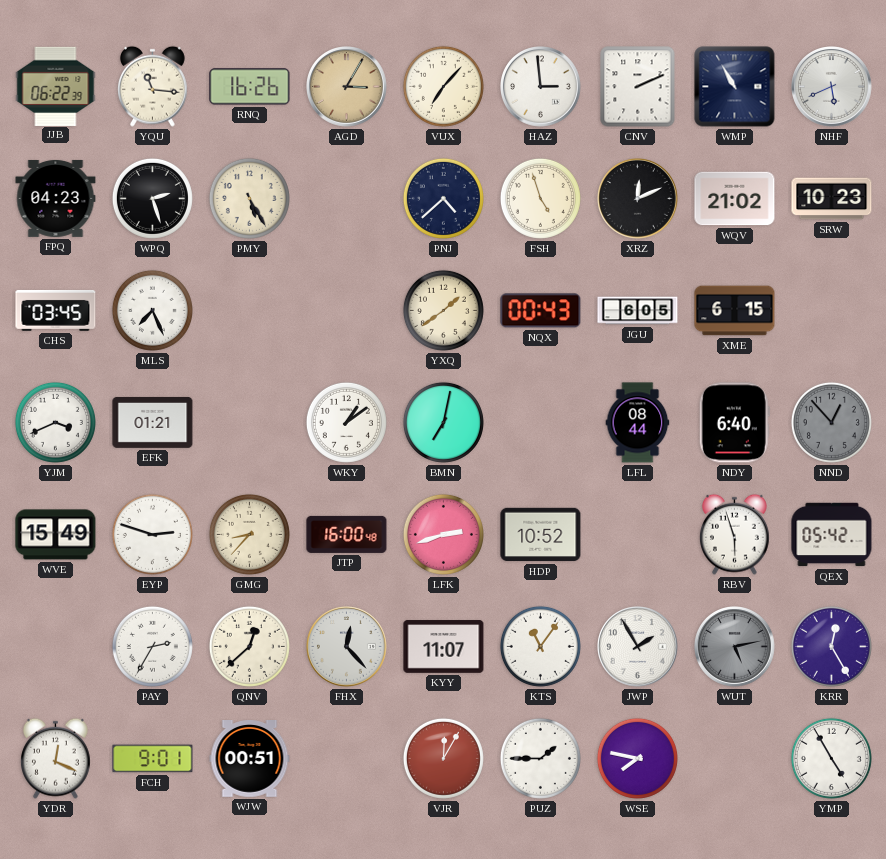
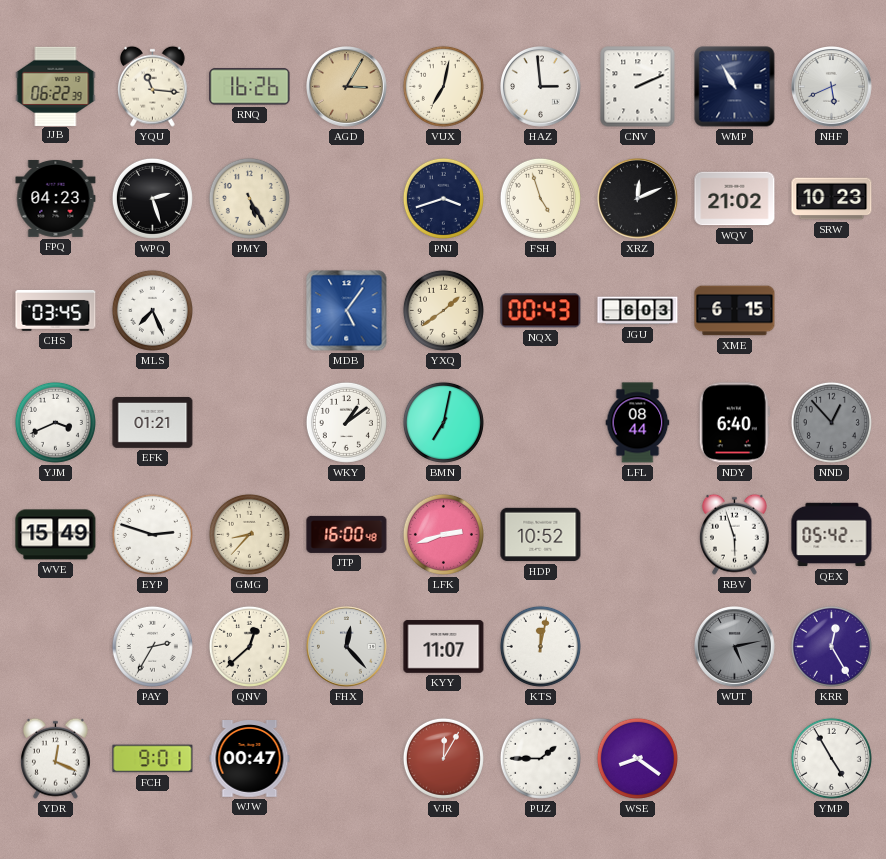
VUX: 7:07 -> 7:02
PNJ: 4:38 -> 3:42
MDB: none -> 5:06
JGU: 6:05 -> 6:03
KTS: 11:06 -> 12:02
JWP: 1:55 -> none
WJW: 00:51 -> 00:47
WSE: 7:47 -> 8:21
